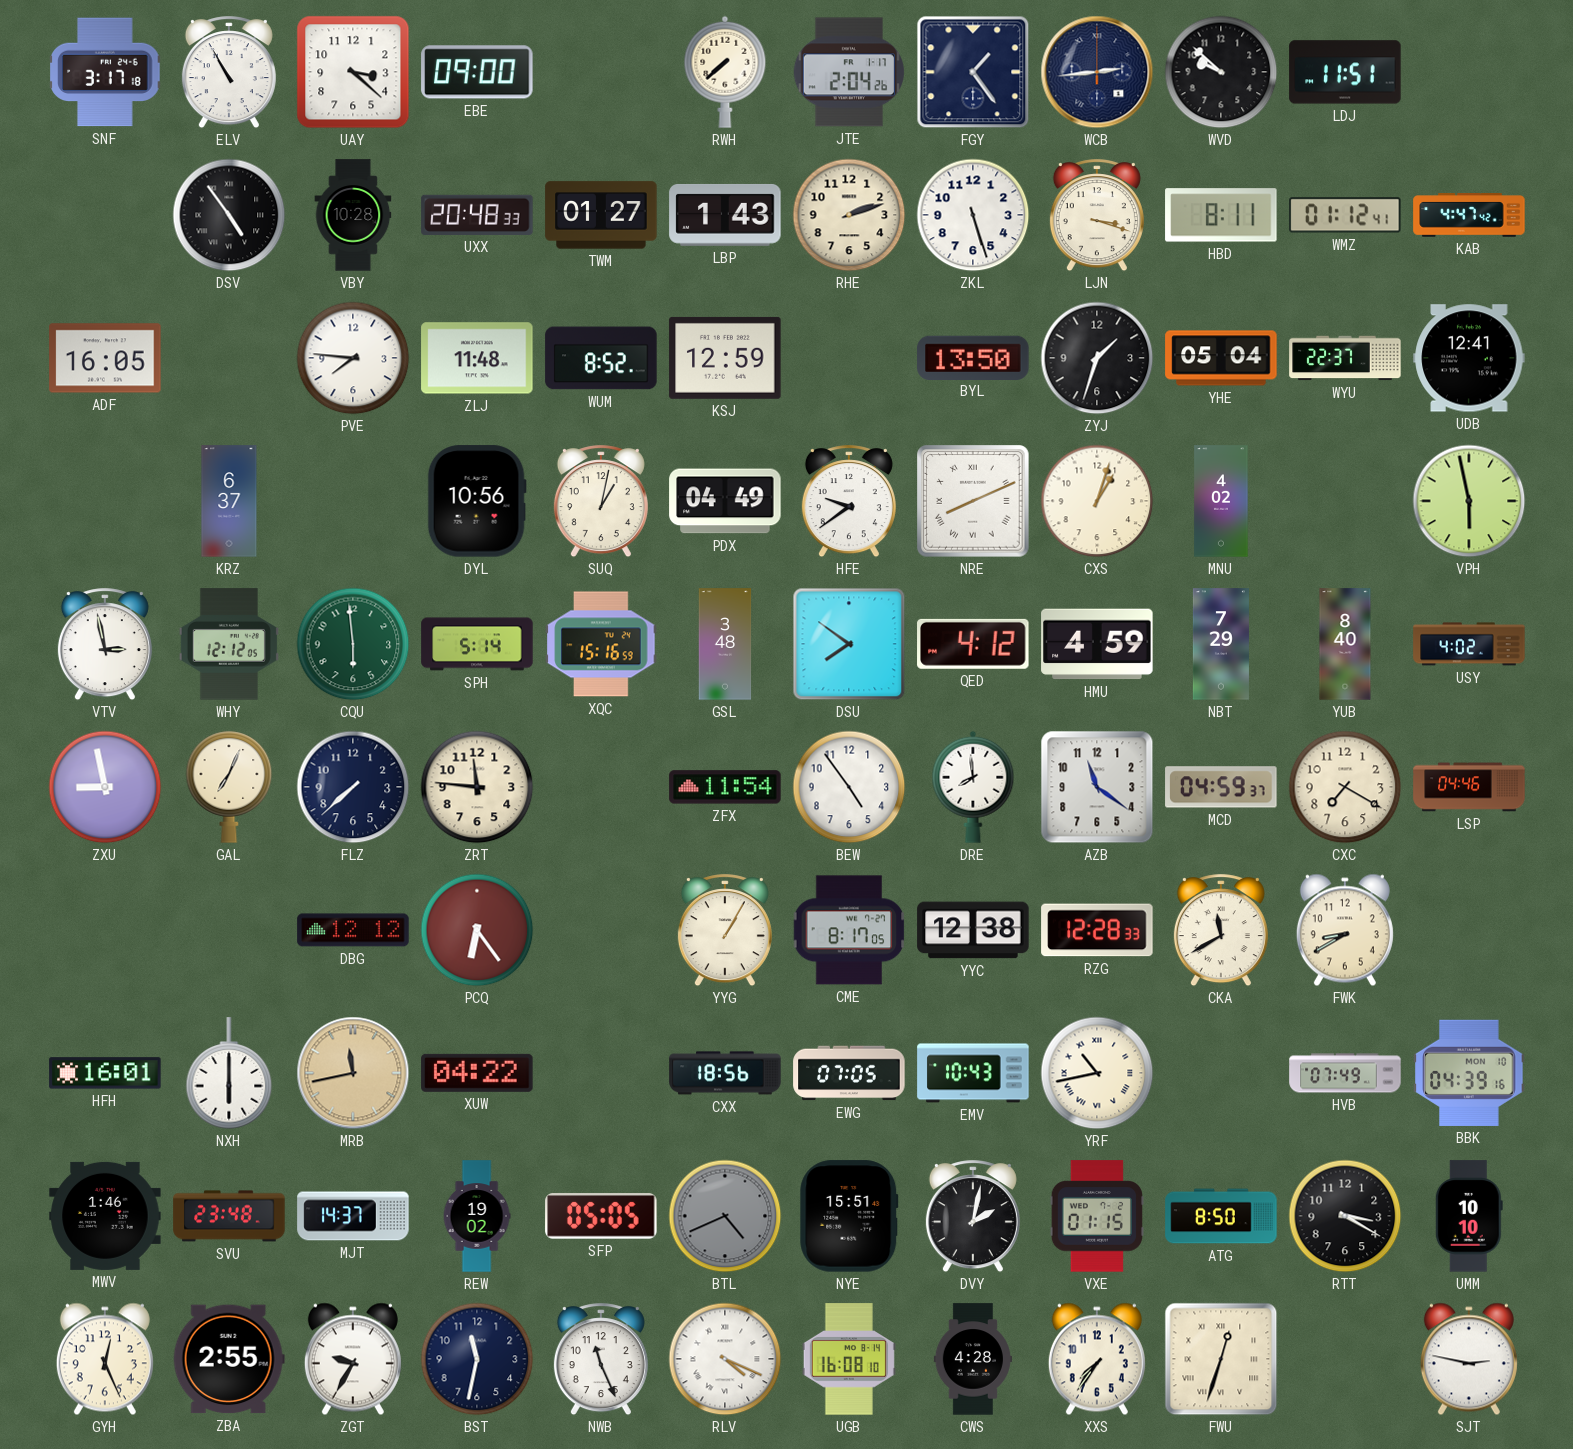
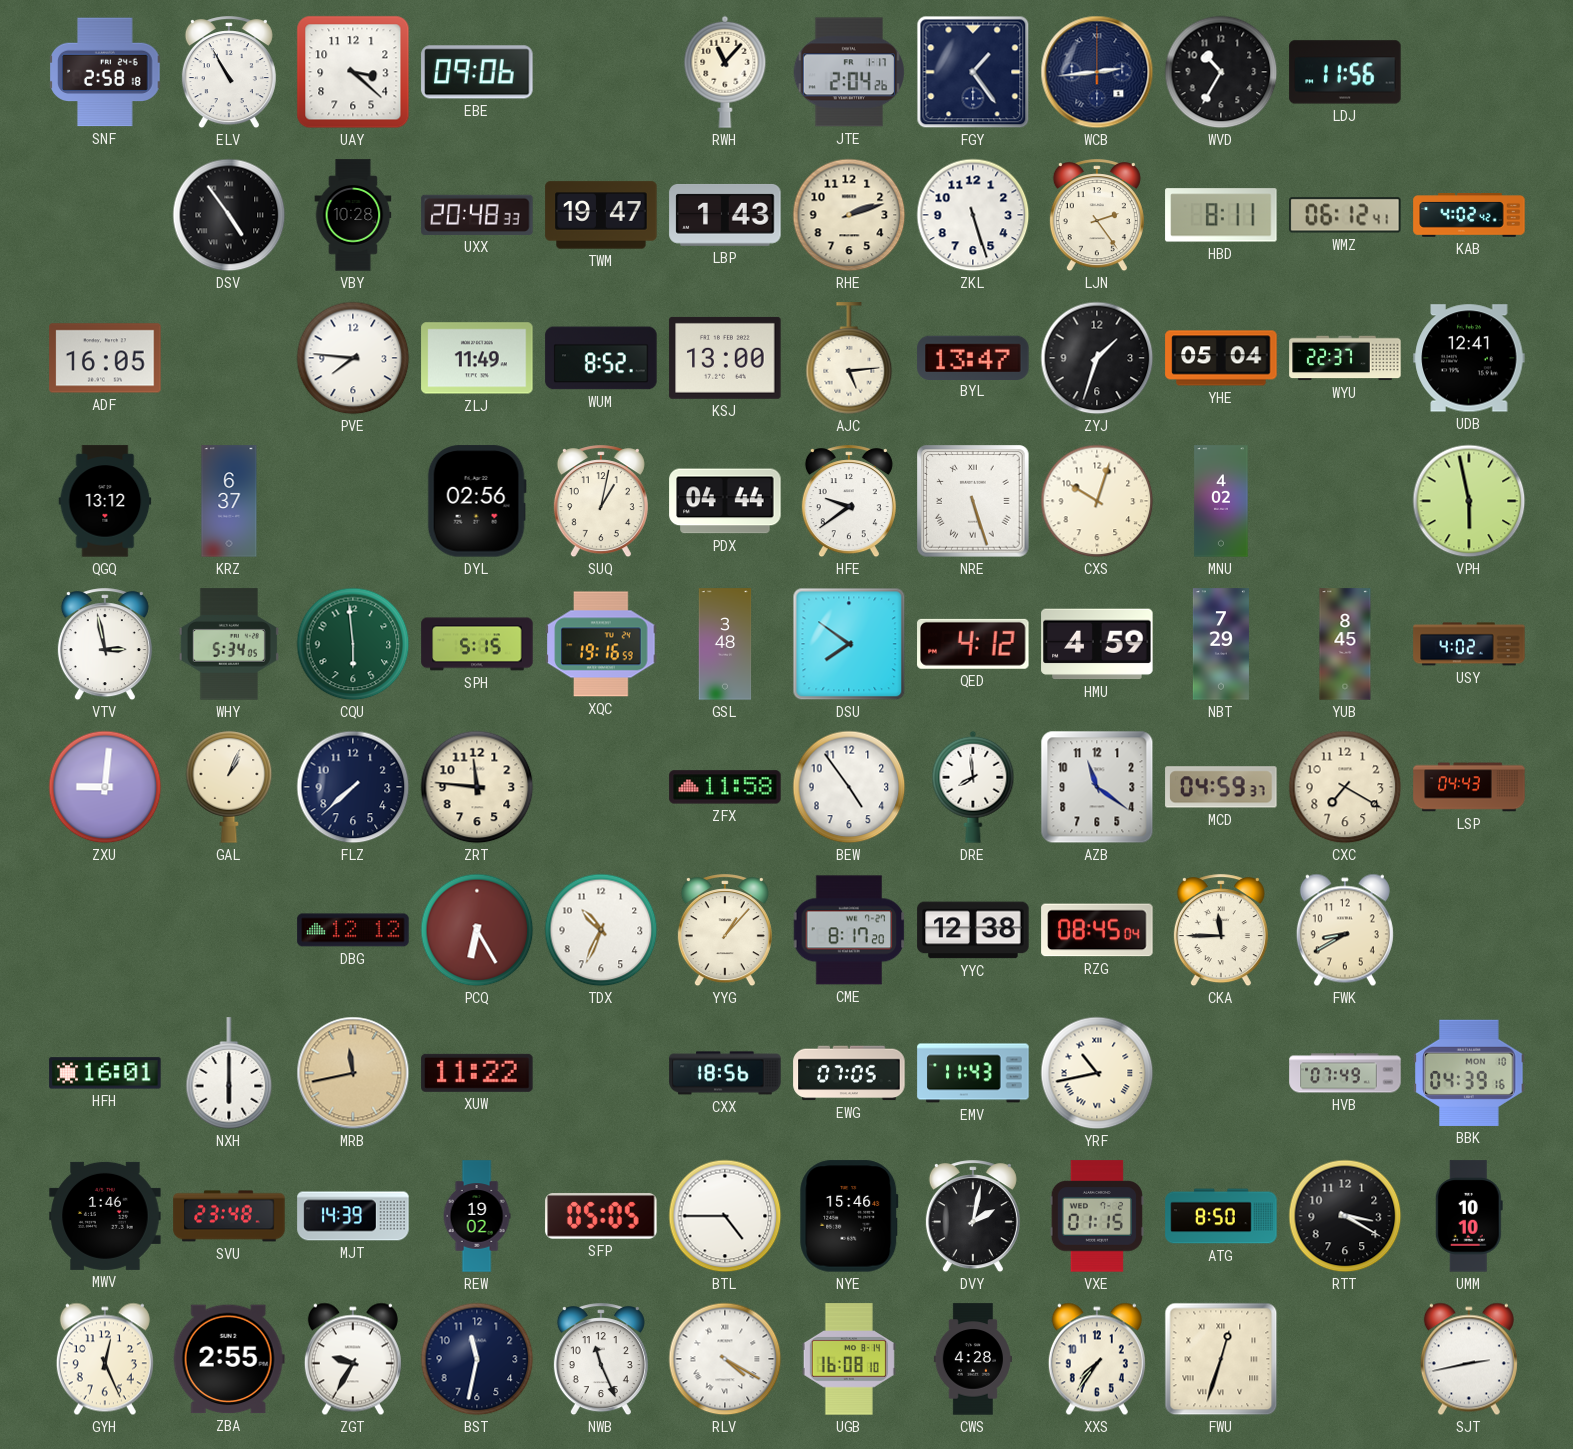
SNF: 3:17 -> 2:58
EBE: 09:00 -> 09:06
RWH: 7:38 -> 11:07
WVD: 9:52 -> 10:35
LDJ: 11:51 -> 11:56
TWM: 01:27 -> 19:47
LJN: 3:18 -> 2:24
WMZ: 01:12 -> 06:12
KAB: 4:47 -> 4:02
ZLJ: 11:48 -> 11:49
KSJ: 12:59 -> 13:00
AJC: none -> 5:14
BYL: 13:50 -> 13:47
QGQ: none -> 13:12
DYL: 10:56 -> 02:56
PDX: 04:49 -> 04:44
NRE: 8:11 -> 5:27
CXS: 1:03 -> 10:03
WHY: 12:12 -> 5:34
SPH: 5:14 -> 5:15
XQC: 15:16 -> 19:16
YUB: 8:40 -> 8:45
ZXU: 8:58 -> 9:01
GAL: 7:04 -> 1:04
ZFX: 11:54 -> 11:58
LSP: 04:46 -> 04:43
PCQ: 6:24 -> 6:25
TDX: none -> 10:34
YYG: 1:05 -> 1:07
CME: 8:17:05 -> 8:17:20
RZG: 12:28 -> 08:45
CKA: 11:40 -> 11:45
XUW: 04:22 -> 11:22
EMV: 10:43 -> 11:43
MJT: 14:37 -> 14:39
BTL: 4:41 -> 4:45
BTL dial: grey -> white
NYE: 15:51 -> 15:46
RLV: 4:19 -> 4:20
SJT: 2:47 -> 2:43
